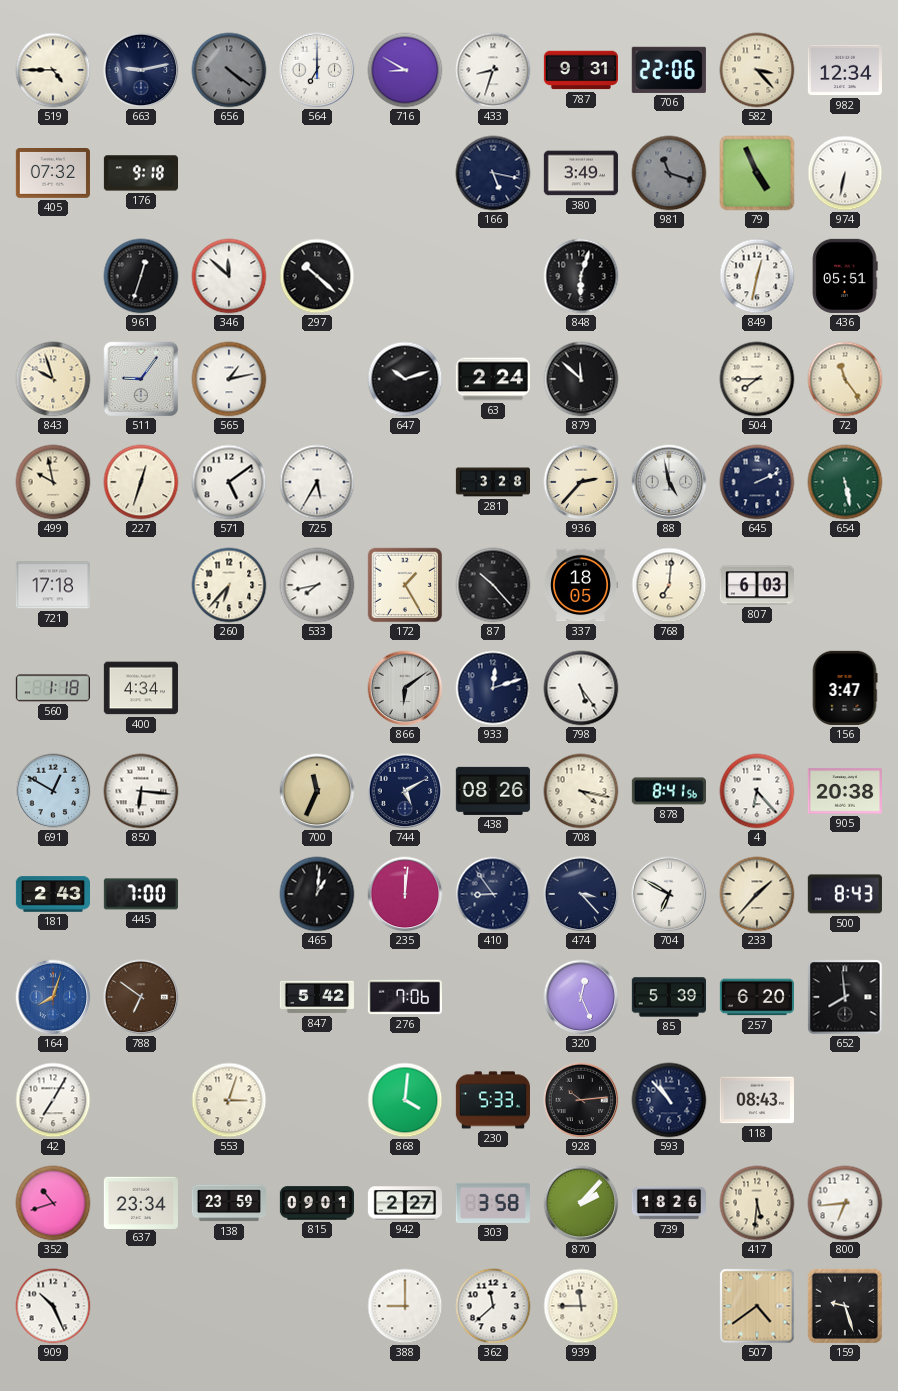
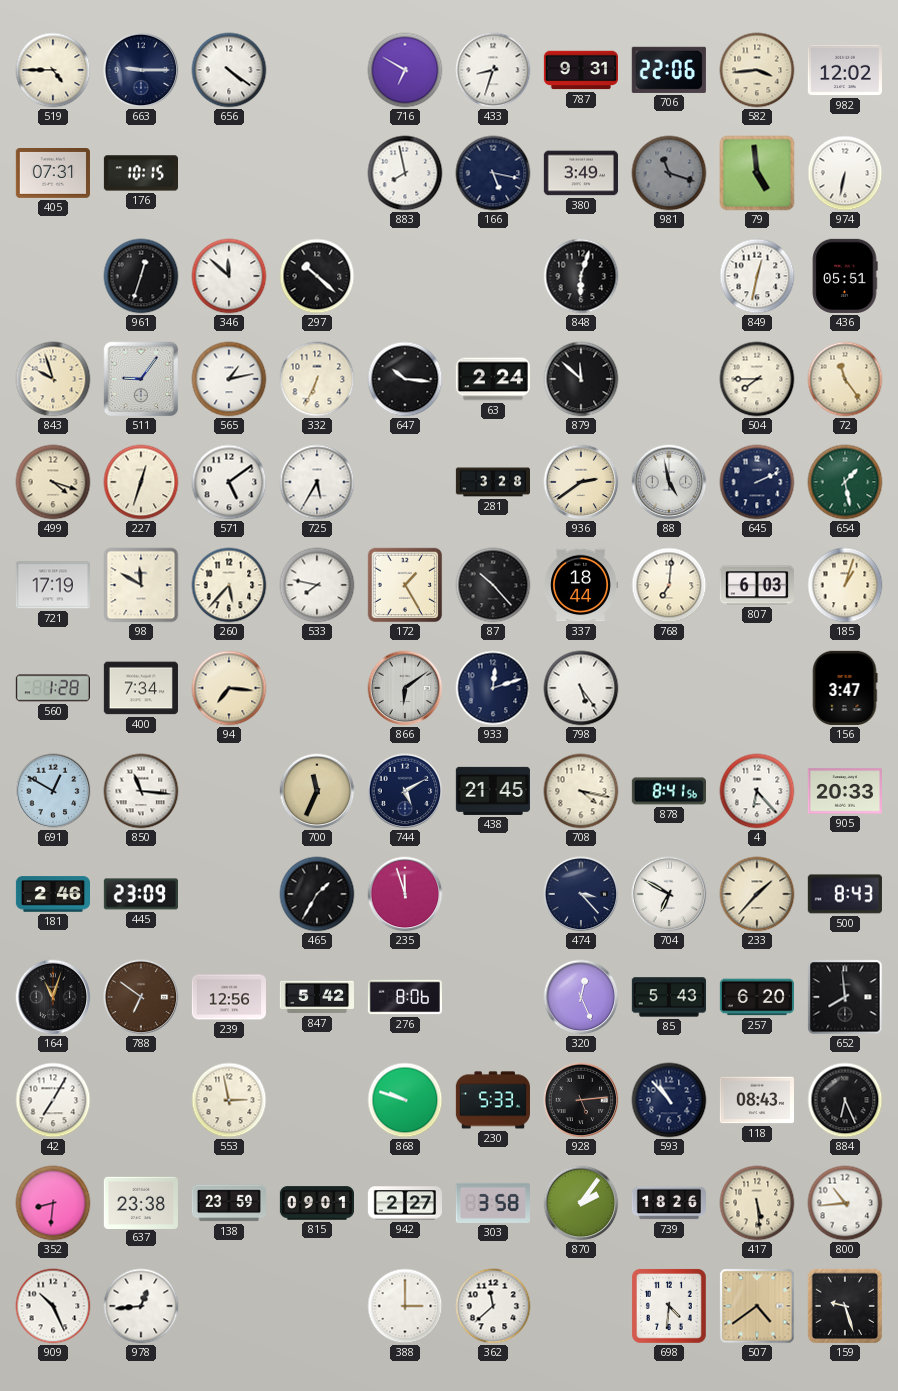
663: 9:13 -> 9:15
656 dial: grey -> white
564: 7:00 -> none
716: 8:50 -> 6:50
582: 3:23 -> 3:44
982: 12:34 -> 12:02
405: 07:32 -> 07:31
176: 9:18 -> 10:15
883: none -> 7:58
79: 4:56 -> 4:59
332: none -> 6:34
647: 10:12 -> 10:16
499: 9:58 -> 4:18
936: 2:37 -> 2:39
654: 5:28 -> 1:28
721: 17:18 -> 17:19
98: none -> 11:50
260: 6:37 -> 5:37
533: 7:43 -> 7:47
337: 18:05 -> 18:44
185: none -> 1:03
560: 1:18 -> 1:28
400: 4:34 -> 7:34
94: none -> 7:16
850: 6:16 -> 11:16
438: 08:26 -> 21:45
905: 20:38 -> 20:33
181: 2:43 -> 2:46
445: 7:00 -> 23:09
465: 1:01 -> 1:35
235: 12:01 -> 11:57
410: 8:54 -> none
164: 8:03 -> 11:03
164 dial: blue -> black
239: none -> 12:56
276: 7:06 -> 8:06
85: 5:39 -> 5:43
553: 3:03 -> 2:58
868: 4:01 -> 9:48
928: 10:14 -> 5:14
884: none -> 6:26
352: 10:42 -> 8:31
637: 23:34 -> 23:38
870: 2:07 -> 2:06
417: 5:31 -> 5:29
800: 6:44 -> 10:44
978: none -> 12:44
388: 9:00 -> 3:00
939: 11:45 -> none
698: none -> 4:31
